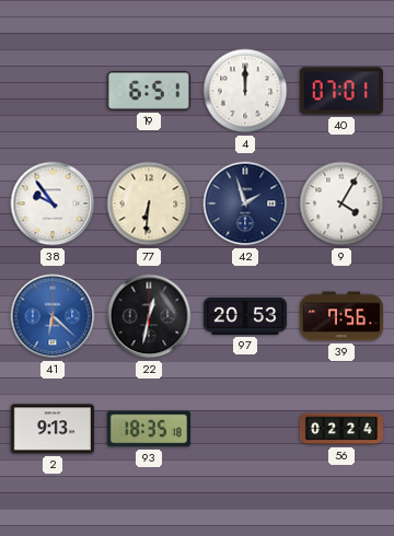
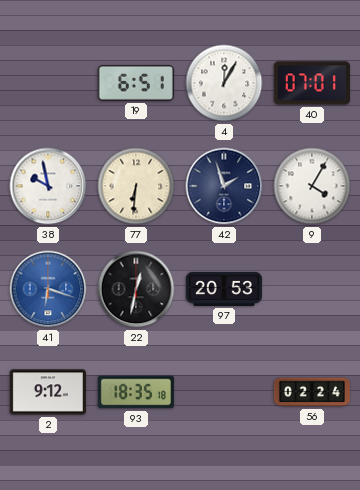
4: 12:00 -> 12:05
38: 9:54 -> 9:58
41: 6:22 -> 6:18
39: 7:56 -> none
2: 9:13 -> 9:12
